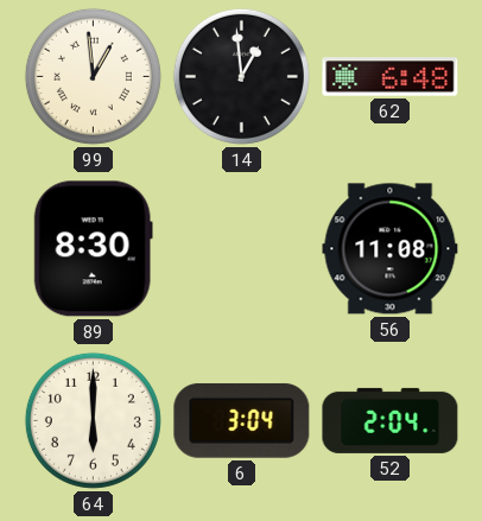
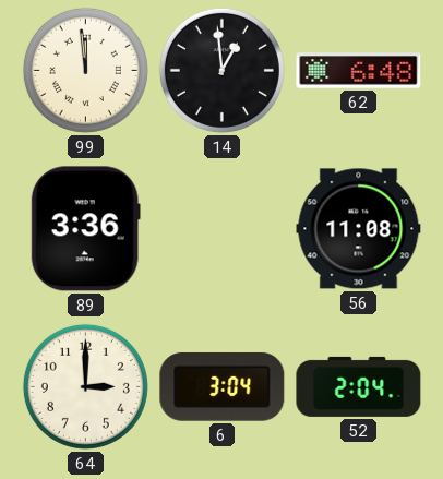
99: 12:59 -> 11:59
89: 8:30 -> 3:36
64: 6:00 -> 3:00
